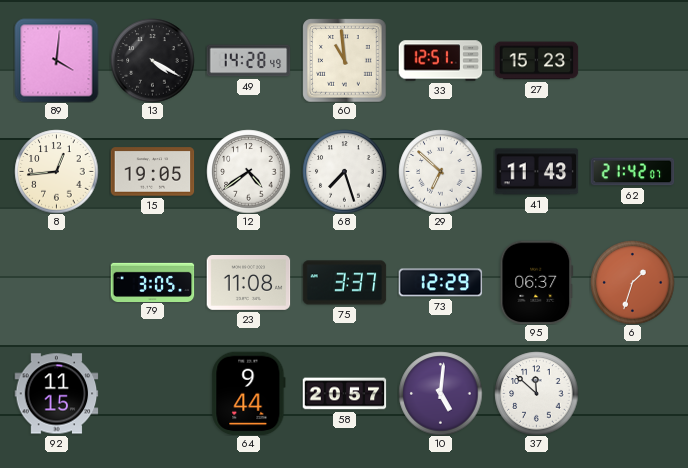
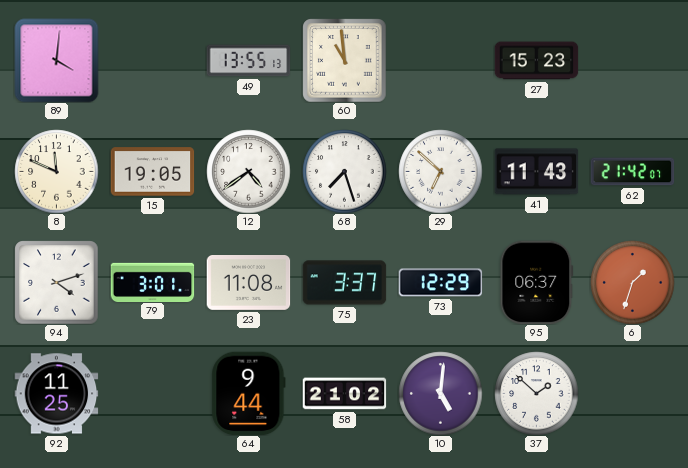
13: 4:20 -> none
49: 14:28 -> 13:55
33: 12:51 -> none
8: 12:44 -> 11:49
94: none -> 4:12
79: 3:05 -> 3:01
92: 11:15 -> 11:25
58: 20:57 -> 21:02
37: 11:52 -> 1:52
